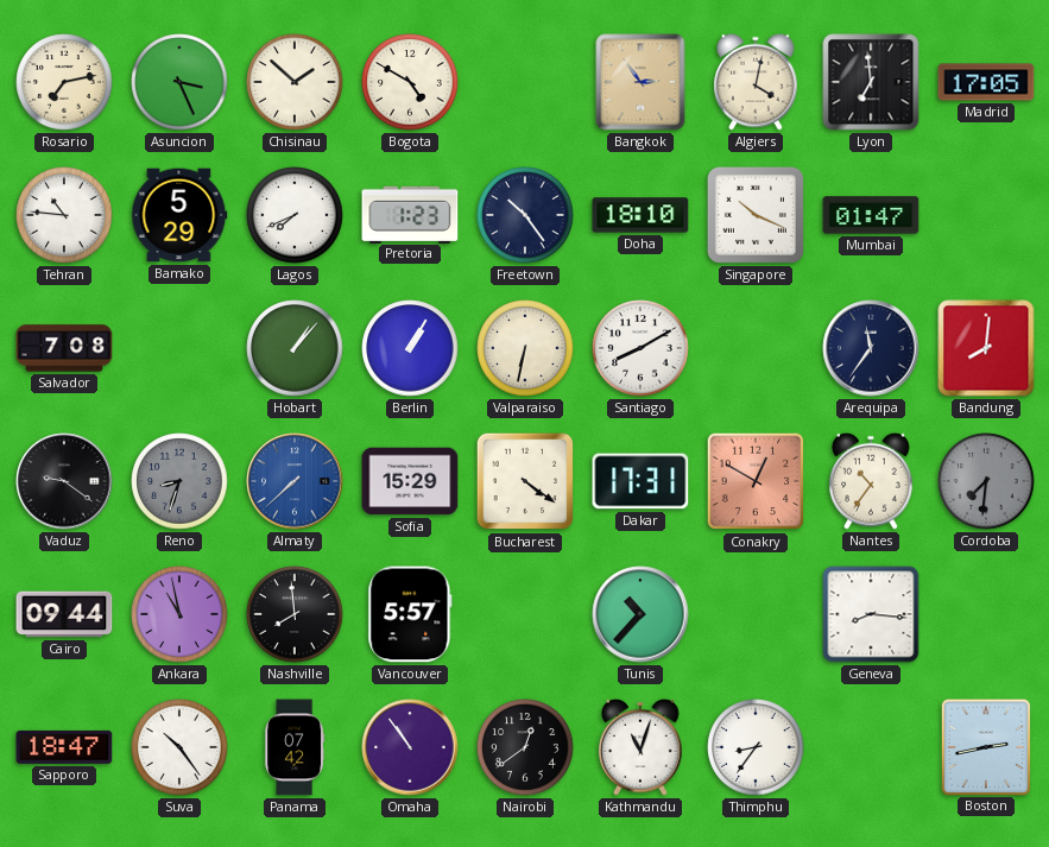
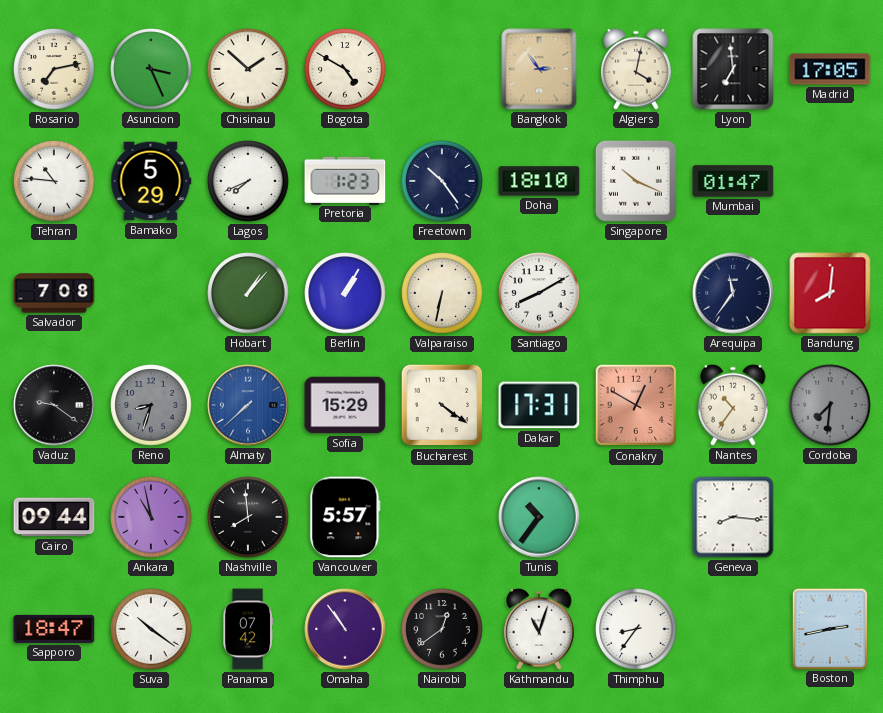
Tunis: 10:37 -> 10:36
Suva: 10:24 -> 10:21
